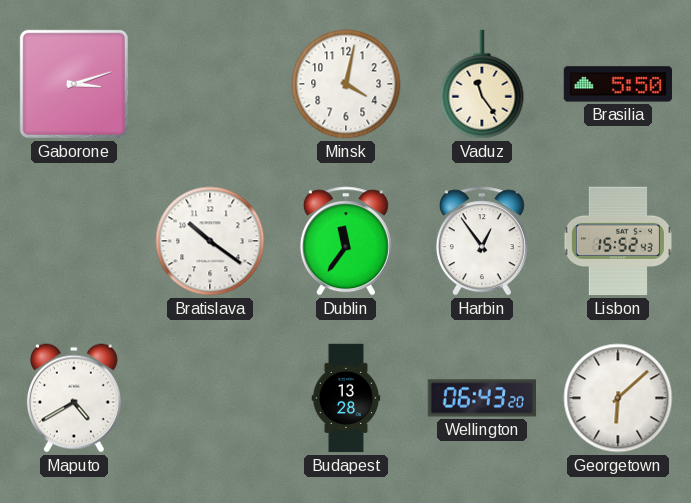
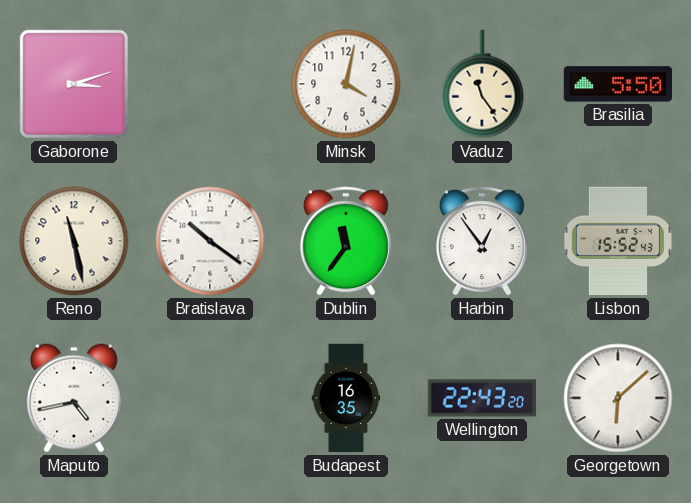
Reno: none -> 11:28
Maputo: 4:40 -> 4:43
Budapest: 13:28 -> 16:35
Wellington: 06:43 -> 22:43
